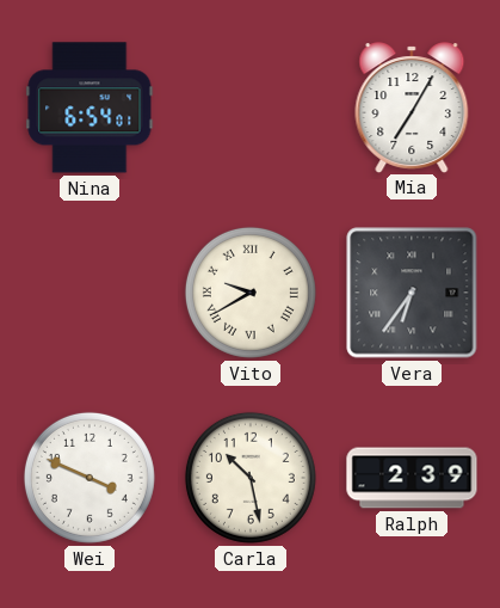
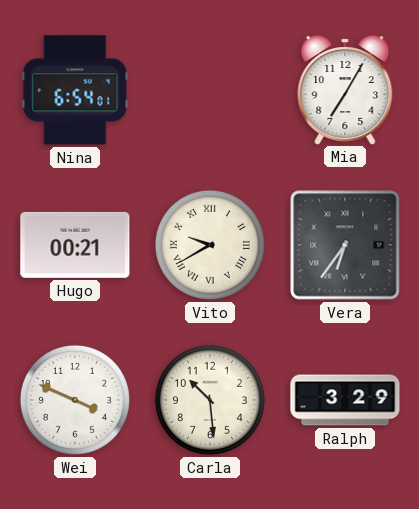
Hugo: none -> 00:21
Carla: 10:28 -> 10:29
Ralph: 2:39 -> 3:29
